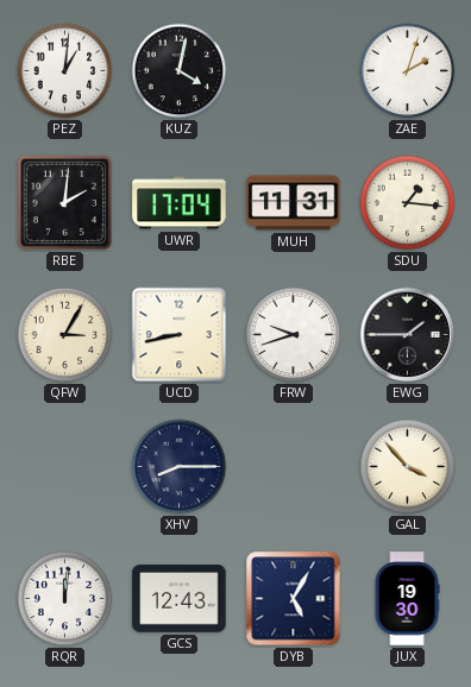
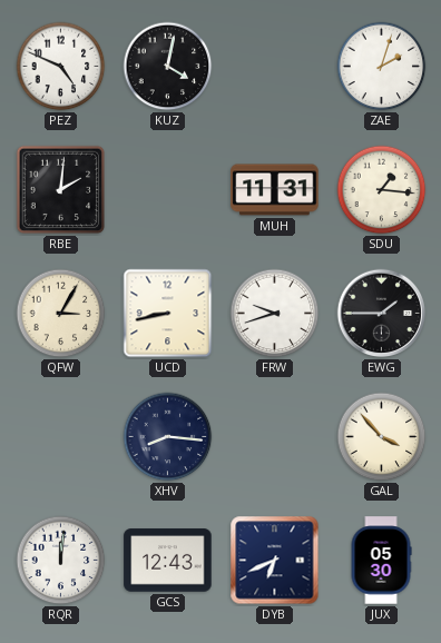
PEZ: 1:01 -> 4:49
UWR: 17:04 -> none
XHV: 8:15 -> 8:16
DYB: 5:05 -> 6:41
JUX: 19:30 -> 05:30
